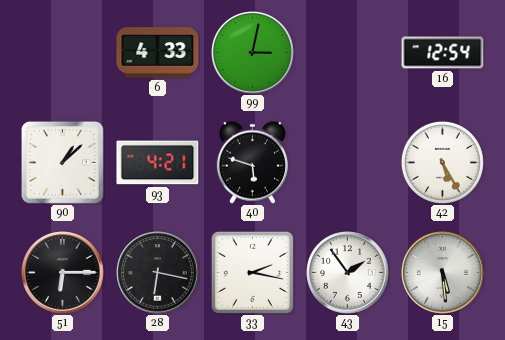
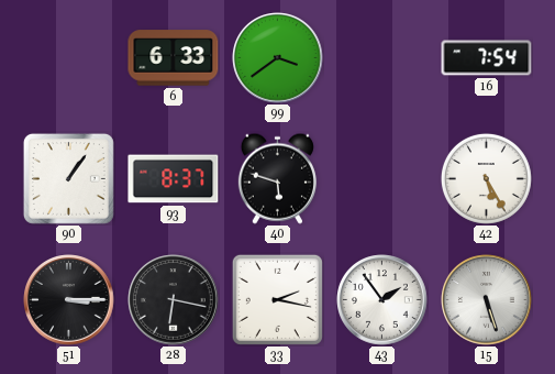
6: 4:33 -> 6:33
99: 3:02 -> 3:39
16: 12:54 -> 7:54
90: 1:08 -> 1:06
93: 4:21 -> 8:37
51: 6:15 -> 3:15
15: 5:29 -> 5:27
